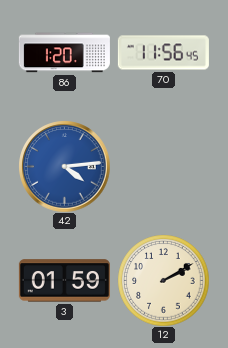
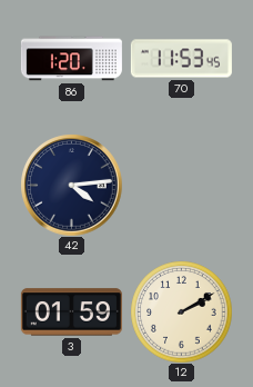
70: 11:56 -> 11:53
42 dial: blue -> navy
